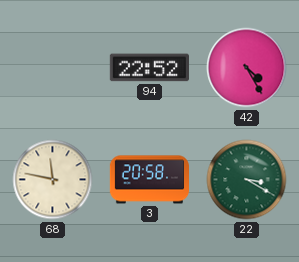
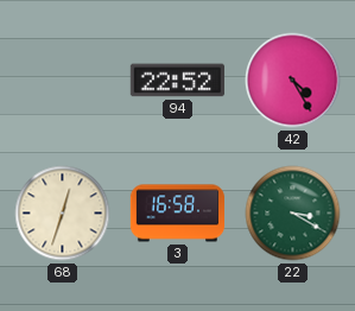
68: 11:47 -> 12:33
3: 20:58 -> 16:58
